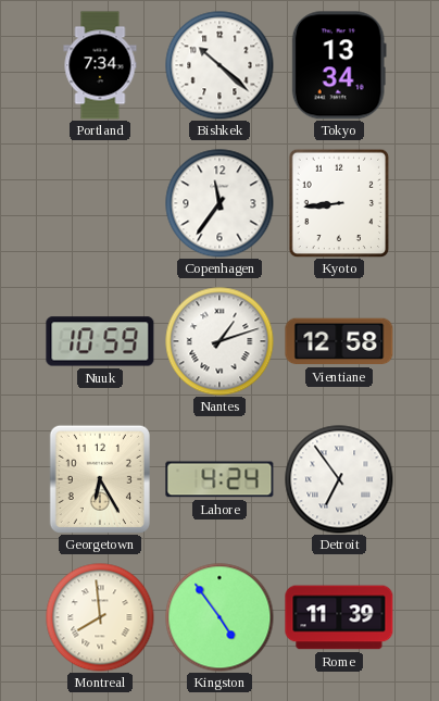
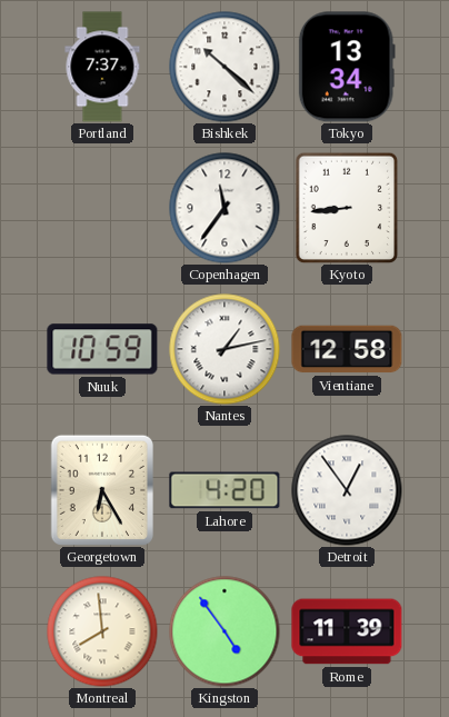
Portland: 7:34 -> 7:37
Nantes: 1:12 -> 1:13
Lahore: 4:24 -> 4:20
Detroit: 6:54 -> 12:54
